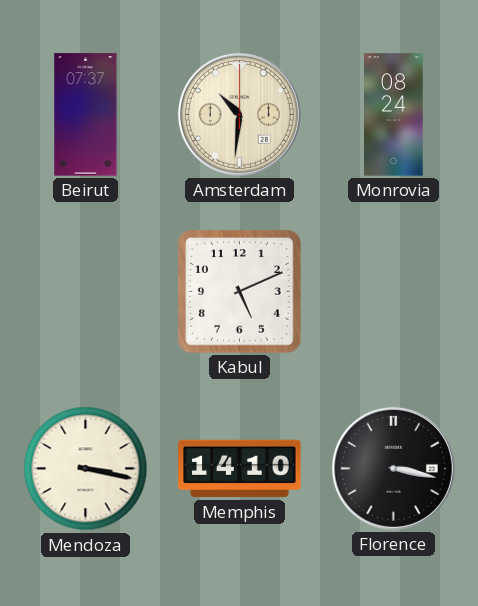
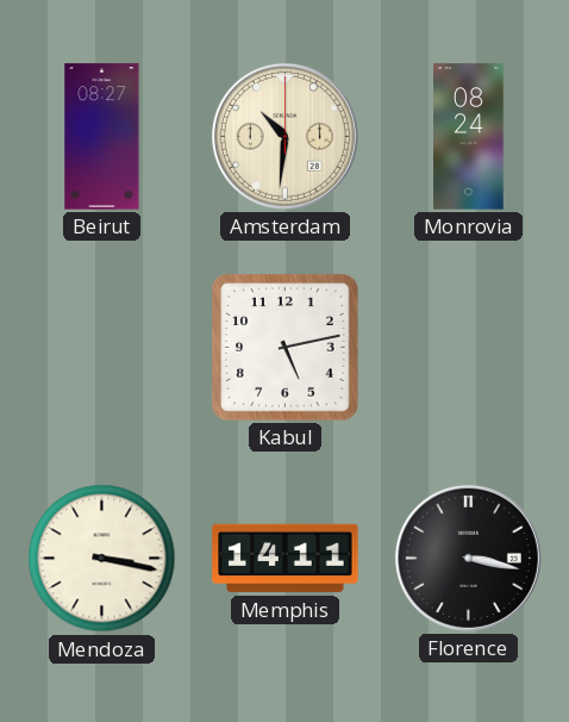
Beirut: 07:37 -> 08:27
Kabul: 5:11 -> 5:13
Memphis: 14:10 -> 14:11
